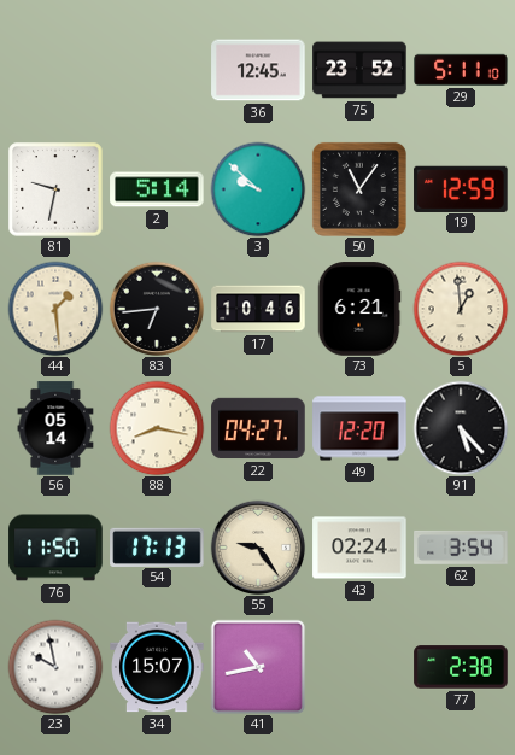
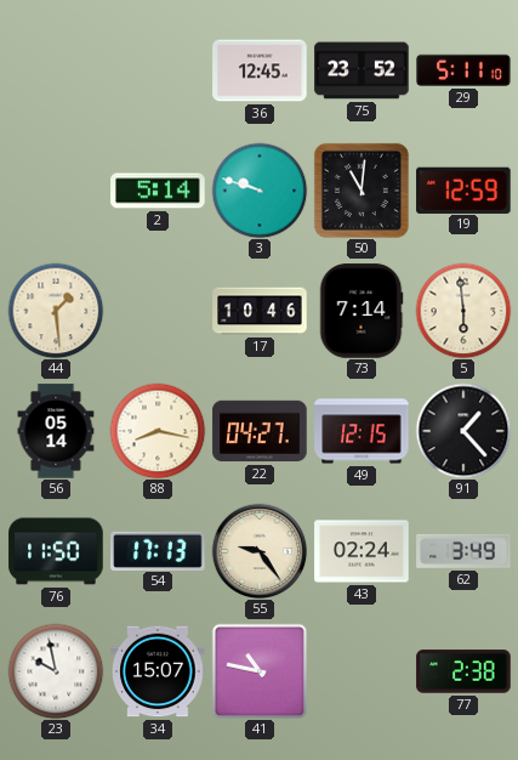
81: 9:32 -> none
3: 9:52 -> 9:48
50: 11:06 -> 11:01
83: 6:44 -> none
73: 6:21 -> 7:14
5: 12:59 -> 5:59
49: 12:20 -> 12:15
91: 5:23 -> 1:23
62: 3:54 -> 3:49
41: 10:43 -> 10:47
